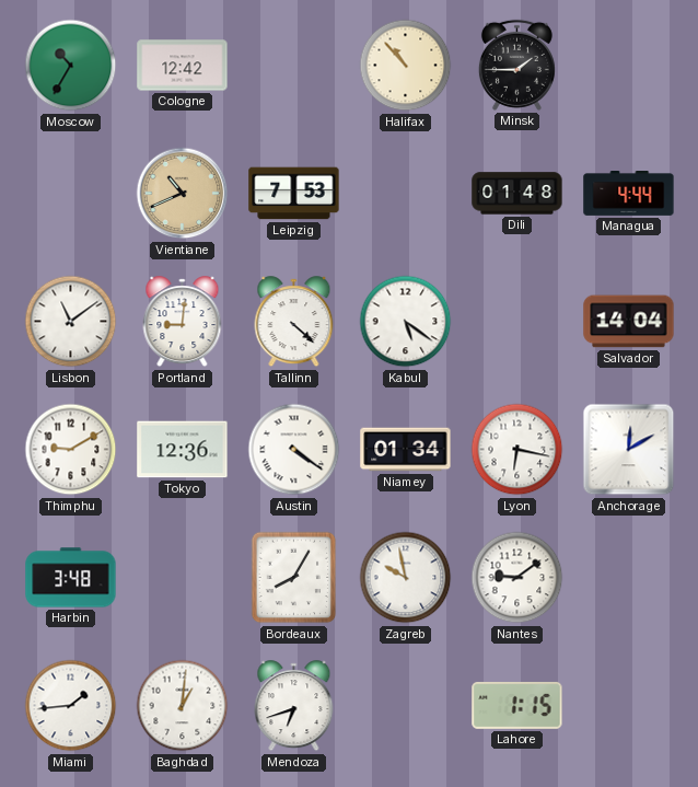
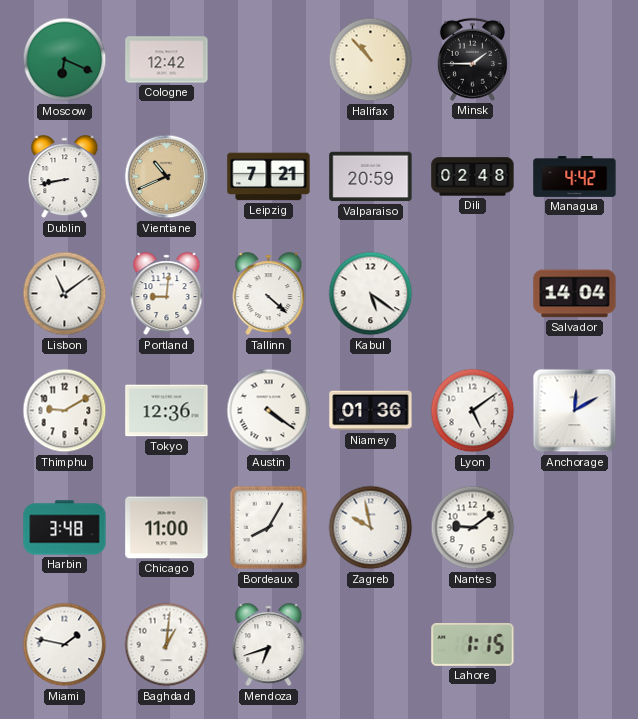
Moscow: 10:35 -> 6:19
Dublin: none -> 8:43
Leipzig: 7:53 -> 7:21
Valparaiso: none -> 20:59
Dili: 01:48 -> 02:48
Managua: 4:44 -> 4:42
Niamey: 01:34 -> 01:36
Lyon: 6:17 -> 5:09
Chicago: none -> 11:00
Miami: 1:44 -> 1:47
